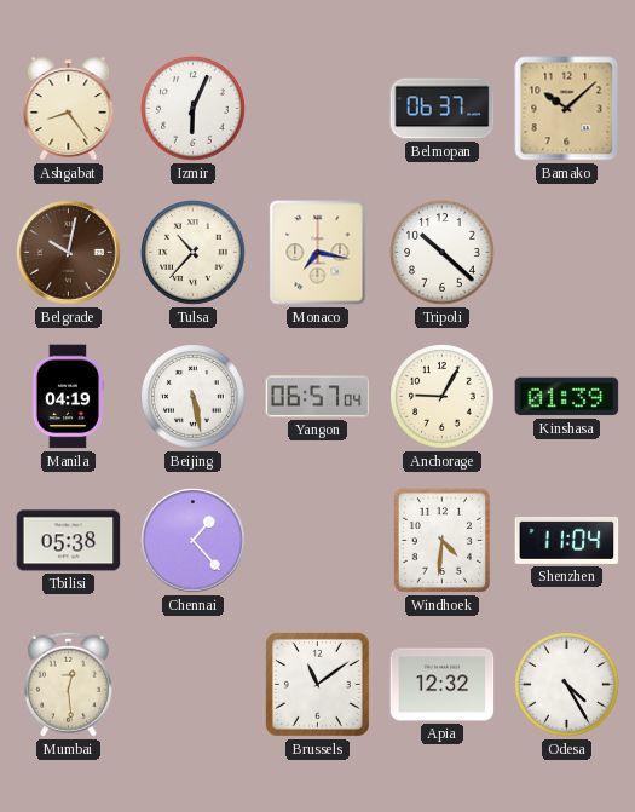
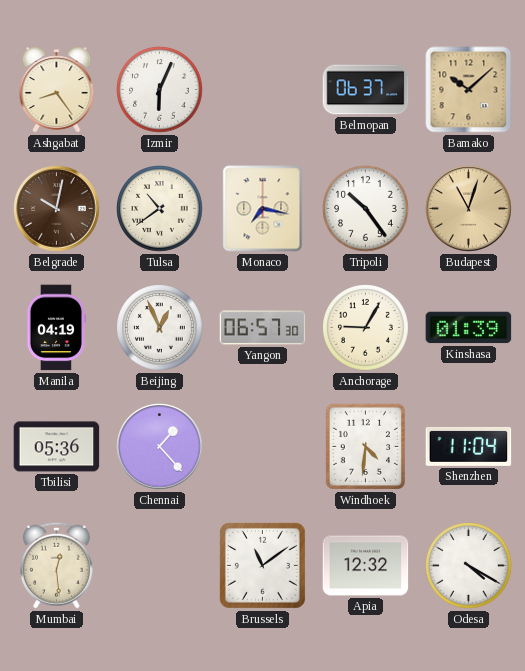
Tulsa: 10:37 -> 10:39
Tripoli: 10:22 -> 10:24
Budapest: none -> 11:03
Beijing: 5:28 -> 12:56
Yangon: 06:57:04 -> 06:57:30
Tbilisi: 05:38 -> 05:36
Odesa: 4:25 -> 4:20
